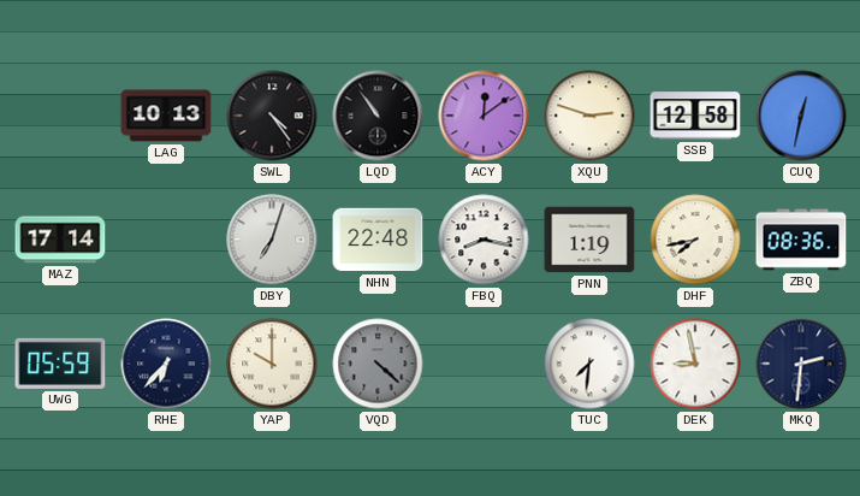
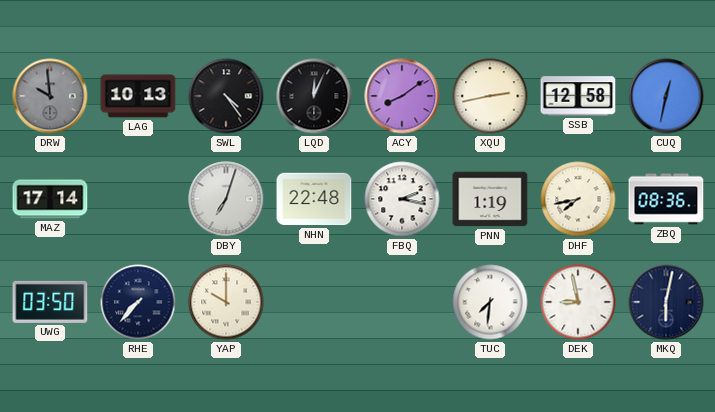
DRW: none -> 9:59
LQD: 10:54 -> 12:04
ACY: 12:09 -> 8:09
XQU: 2:48 -> 2:43
FBQ: 8:17 -> 2:17
UWG: 05:59 -> 03:50
RHE: 6:37 -> 7:37
VQD: 4:22 -> none
MKQ: 2:31 -> 6:02
